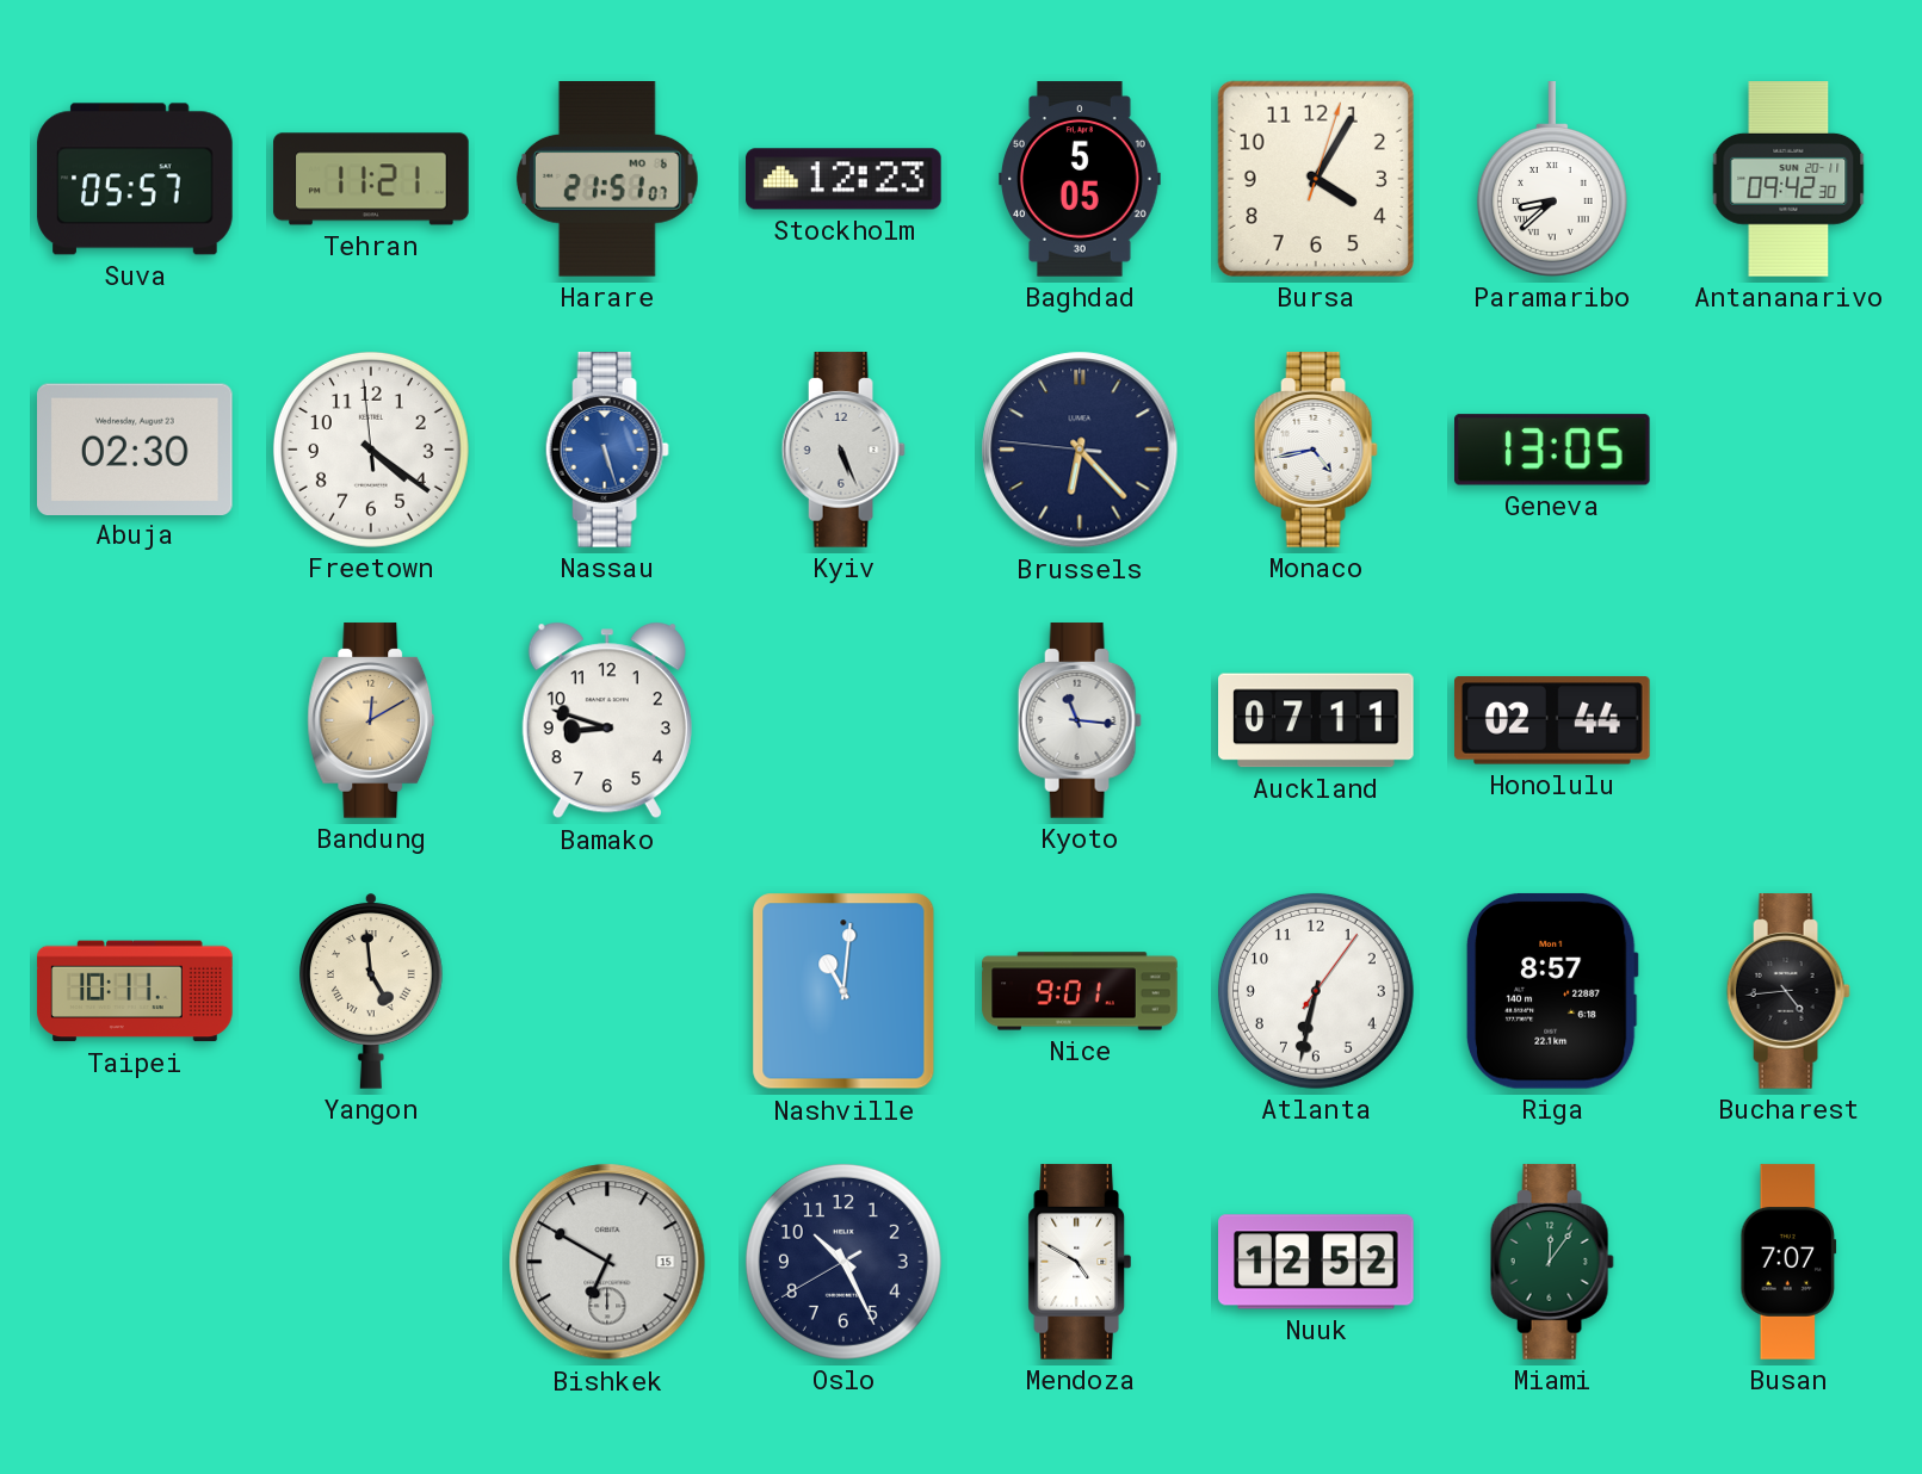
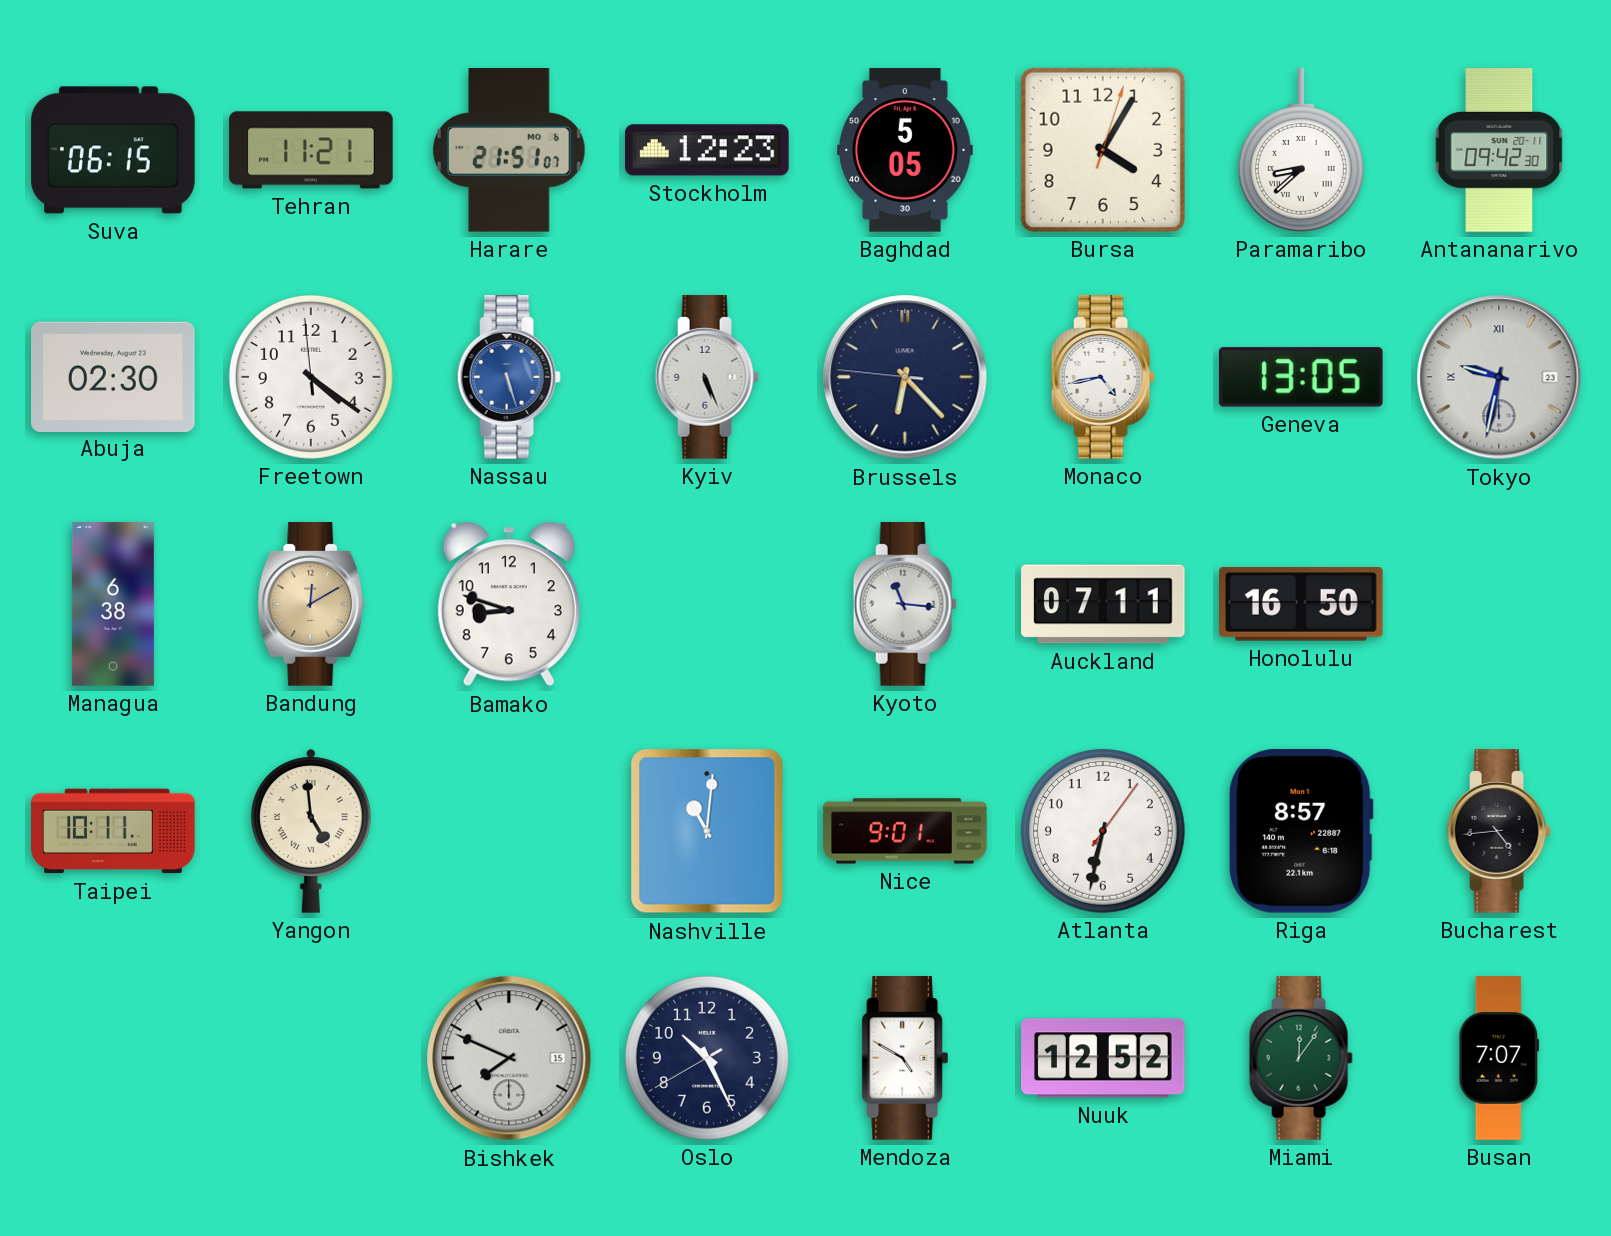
Suva: 05:57 -> 06:15
Tokyo: none -> 9:32
Managua: none -> 6:38
Honolulu: 02:44 -> 16:50
Bishkek: 6:50 -> 7:49
